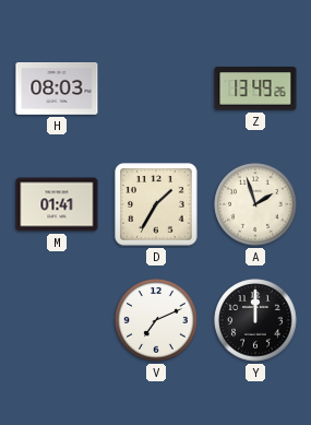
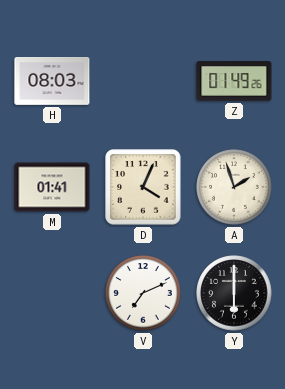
Z: 13:49 -> 01:49
D: 1:35 -> 4:04
Y: 12:00 -> 6:00
